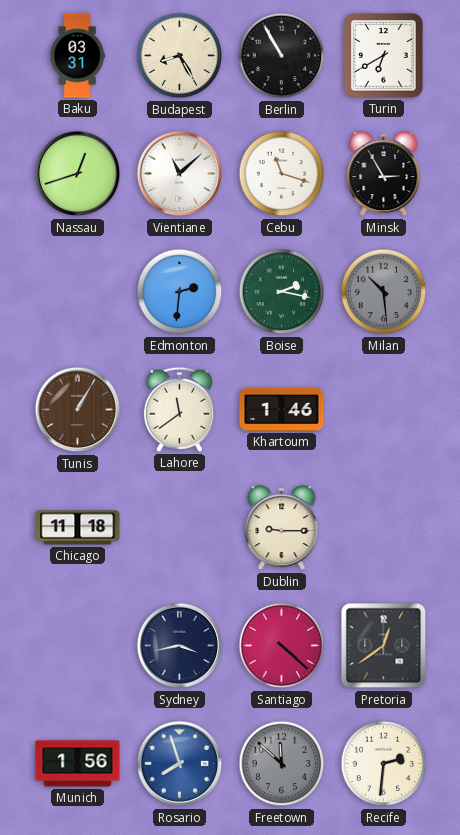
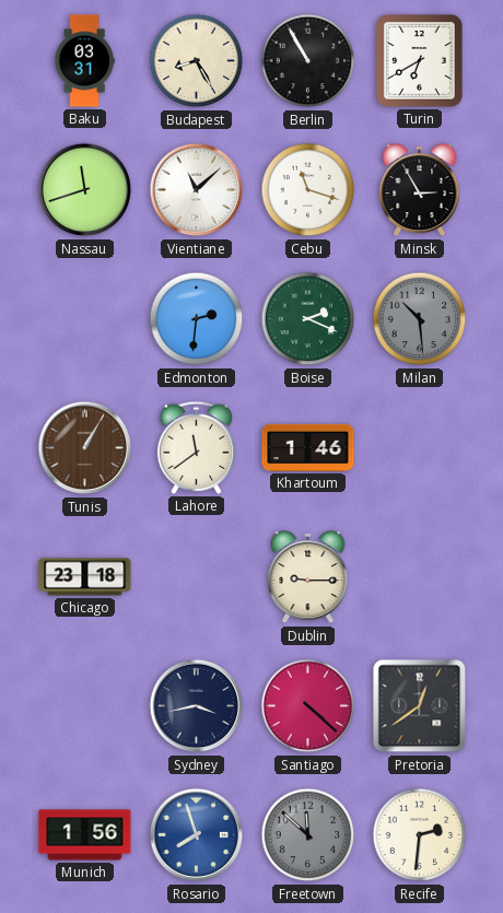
Nassau: 12:42 -> 11:42
Boise: 2:17 -> 2:19
Chicago: 11:18 -> 23:18
